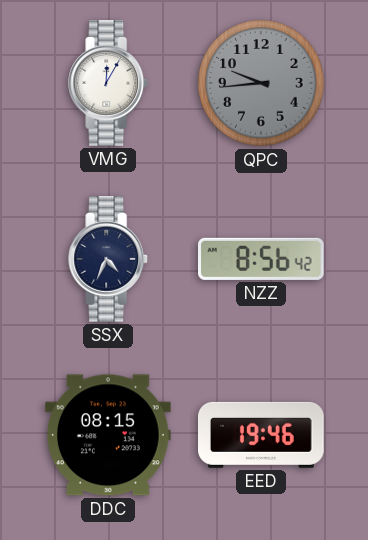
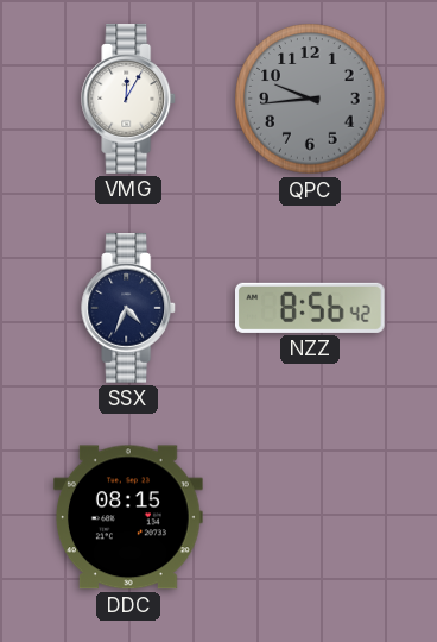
EED: 19:46 -> none
